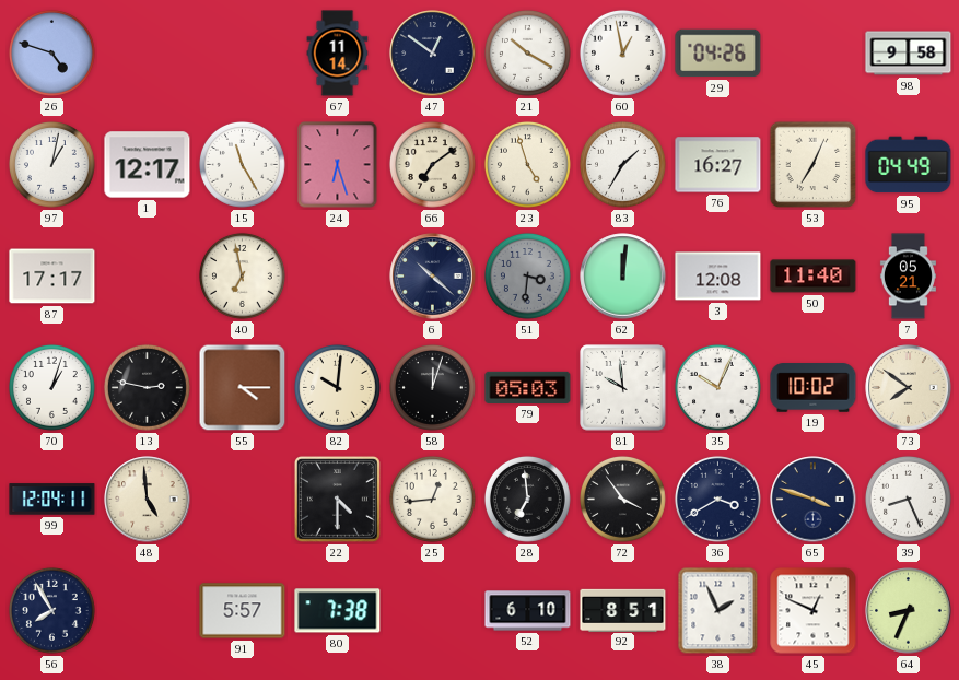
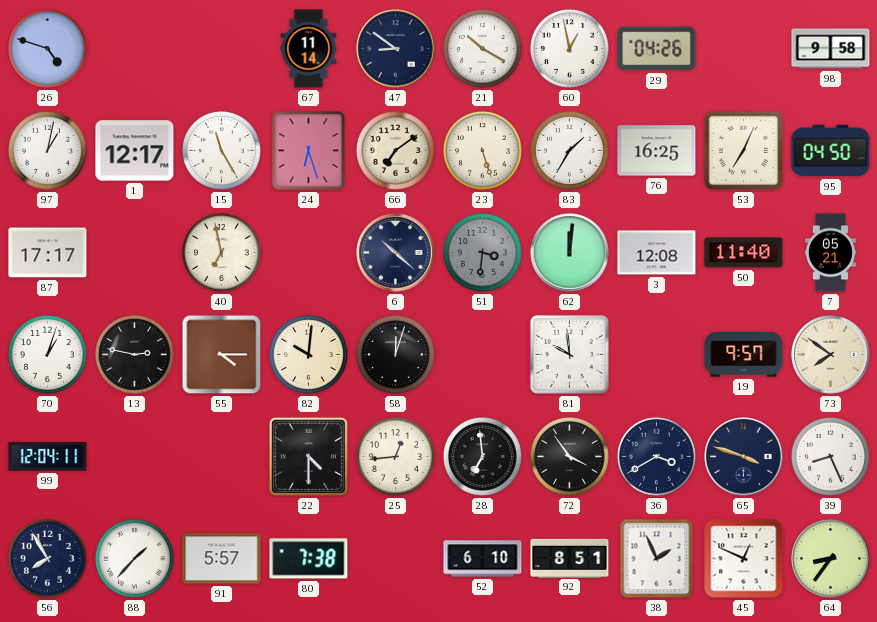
47: 12:51 -> 8:51
23: 4:57 -> 5:27
76: 16:27 -> 16:25
95: 04:49 -> 04:50
79: 05:03 -> none
35: 10:04 -> none
19: 10:02 -> 9:57
48: 4:59 -> none
88: none -> 1:37
64: 8:34 -> 8:36
